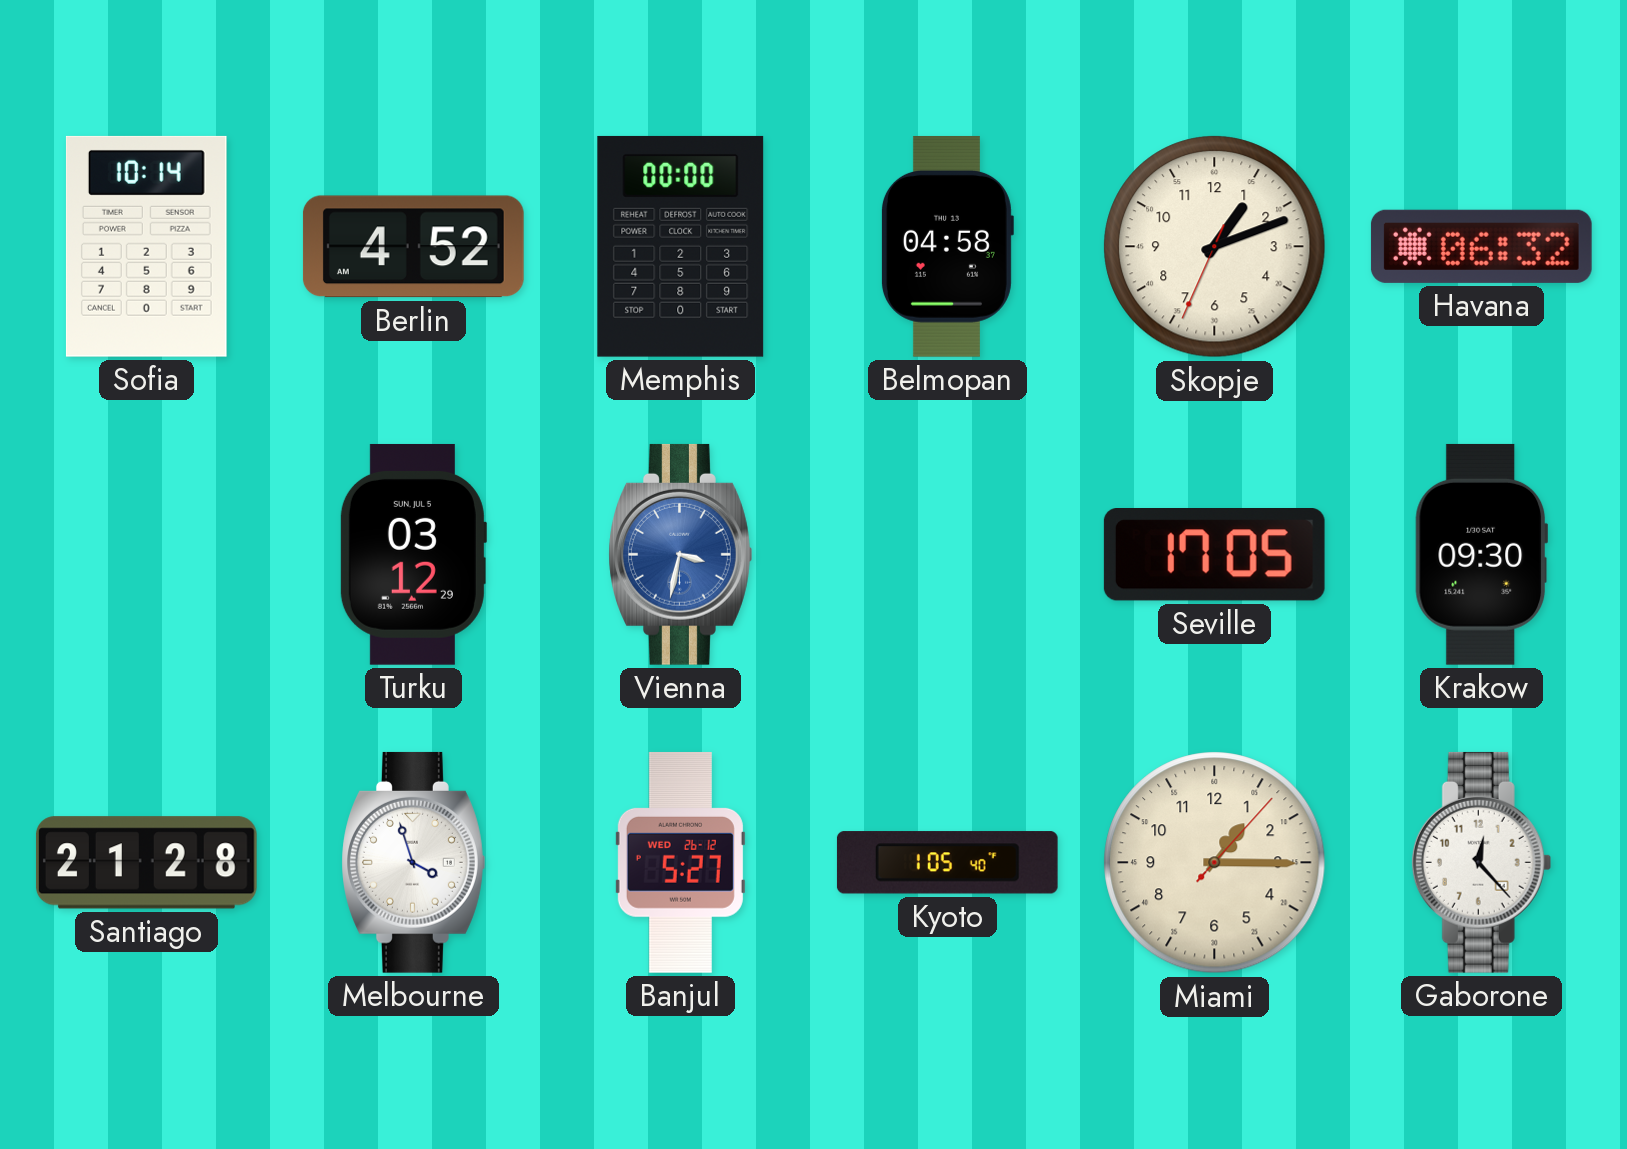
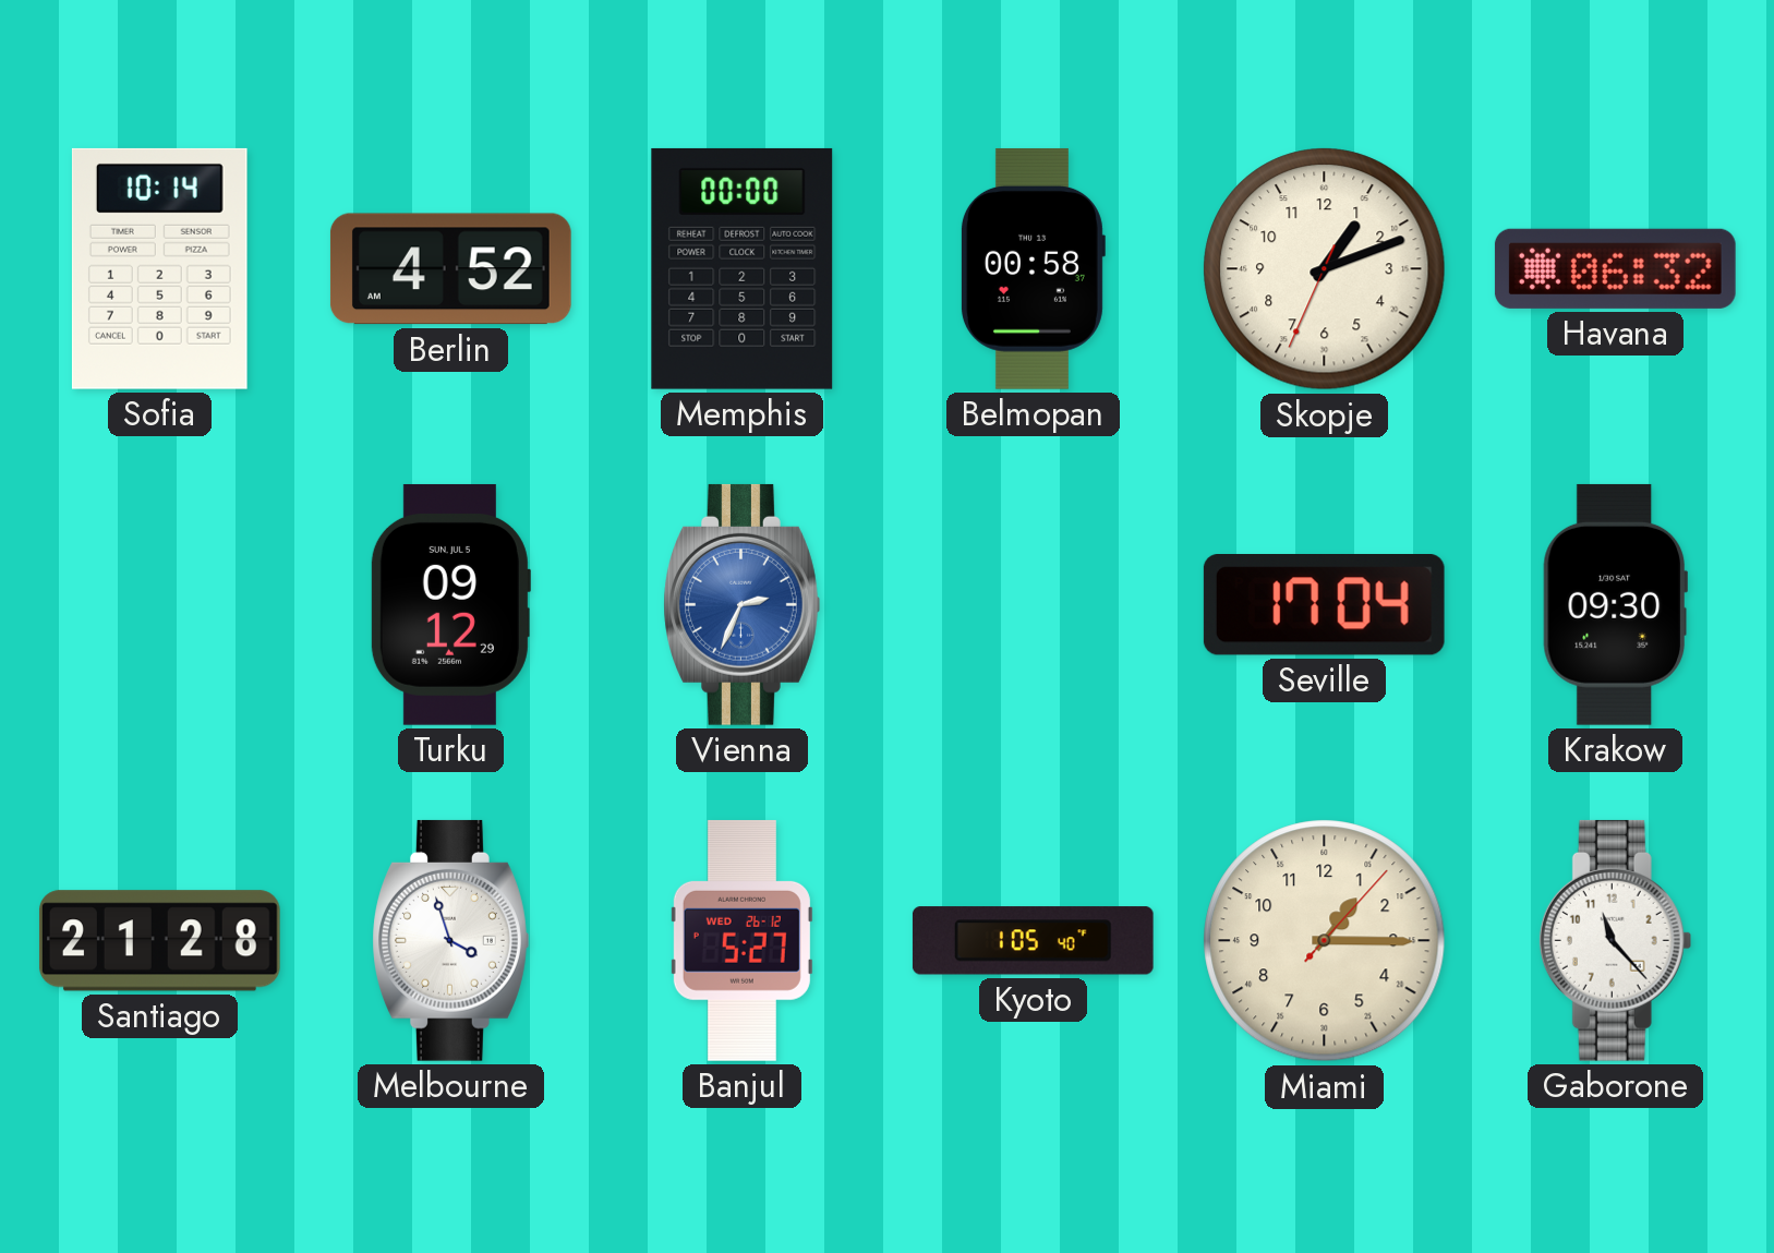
Belmopan: 04:58 -> 00:58
Turku: 03:12 -> 09:12
Vienna: 3:32 -> 2:34
Seville: 17:05 -> 17:04
Gaborone: 12:23 -> 11:23
